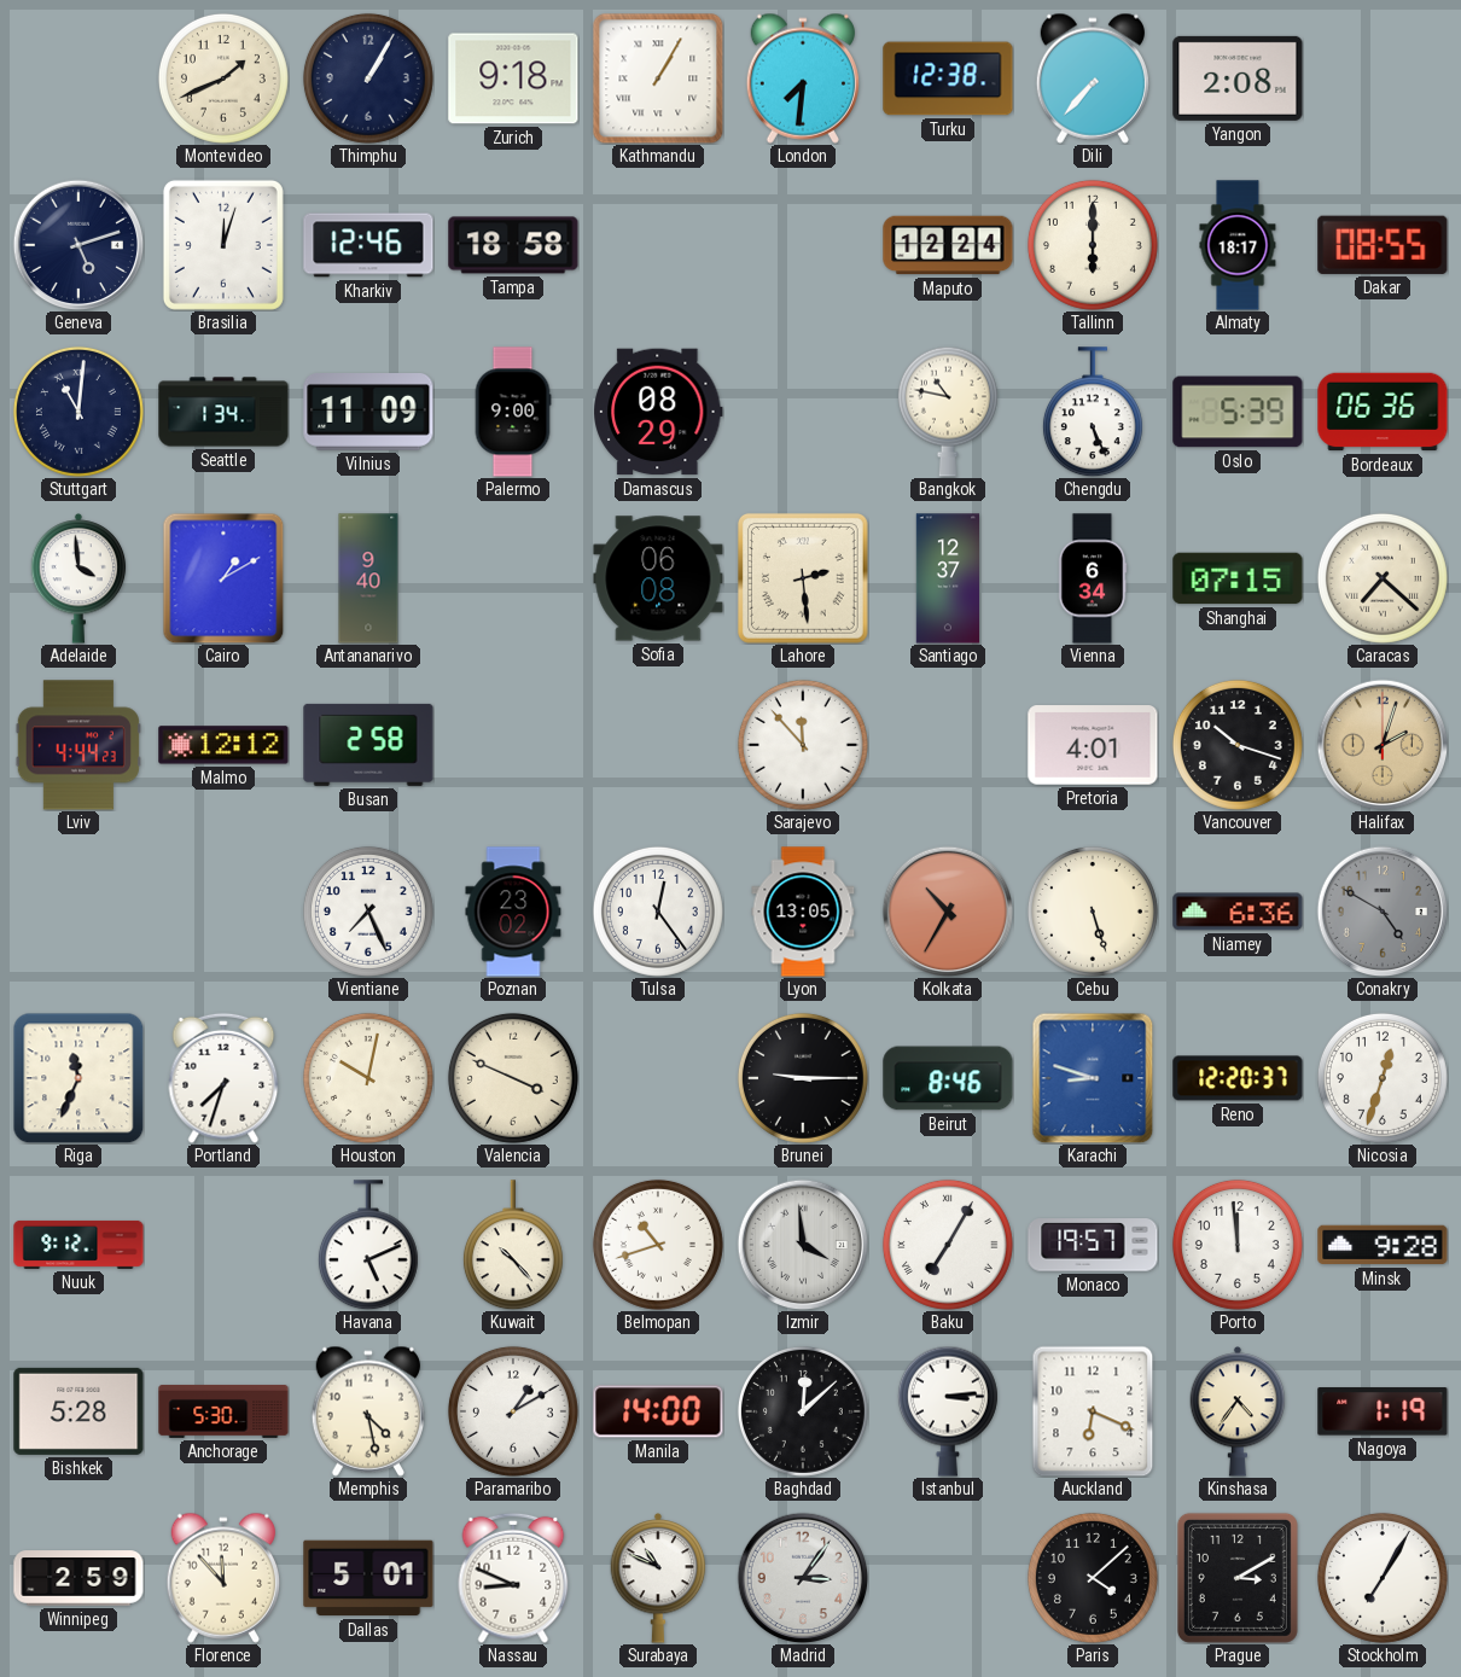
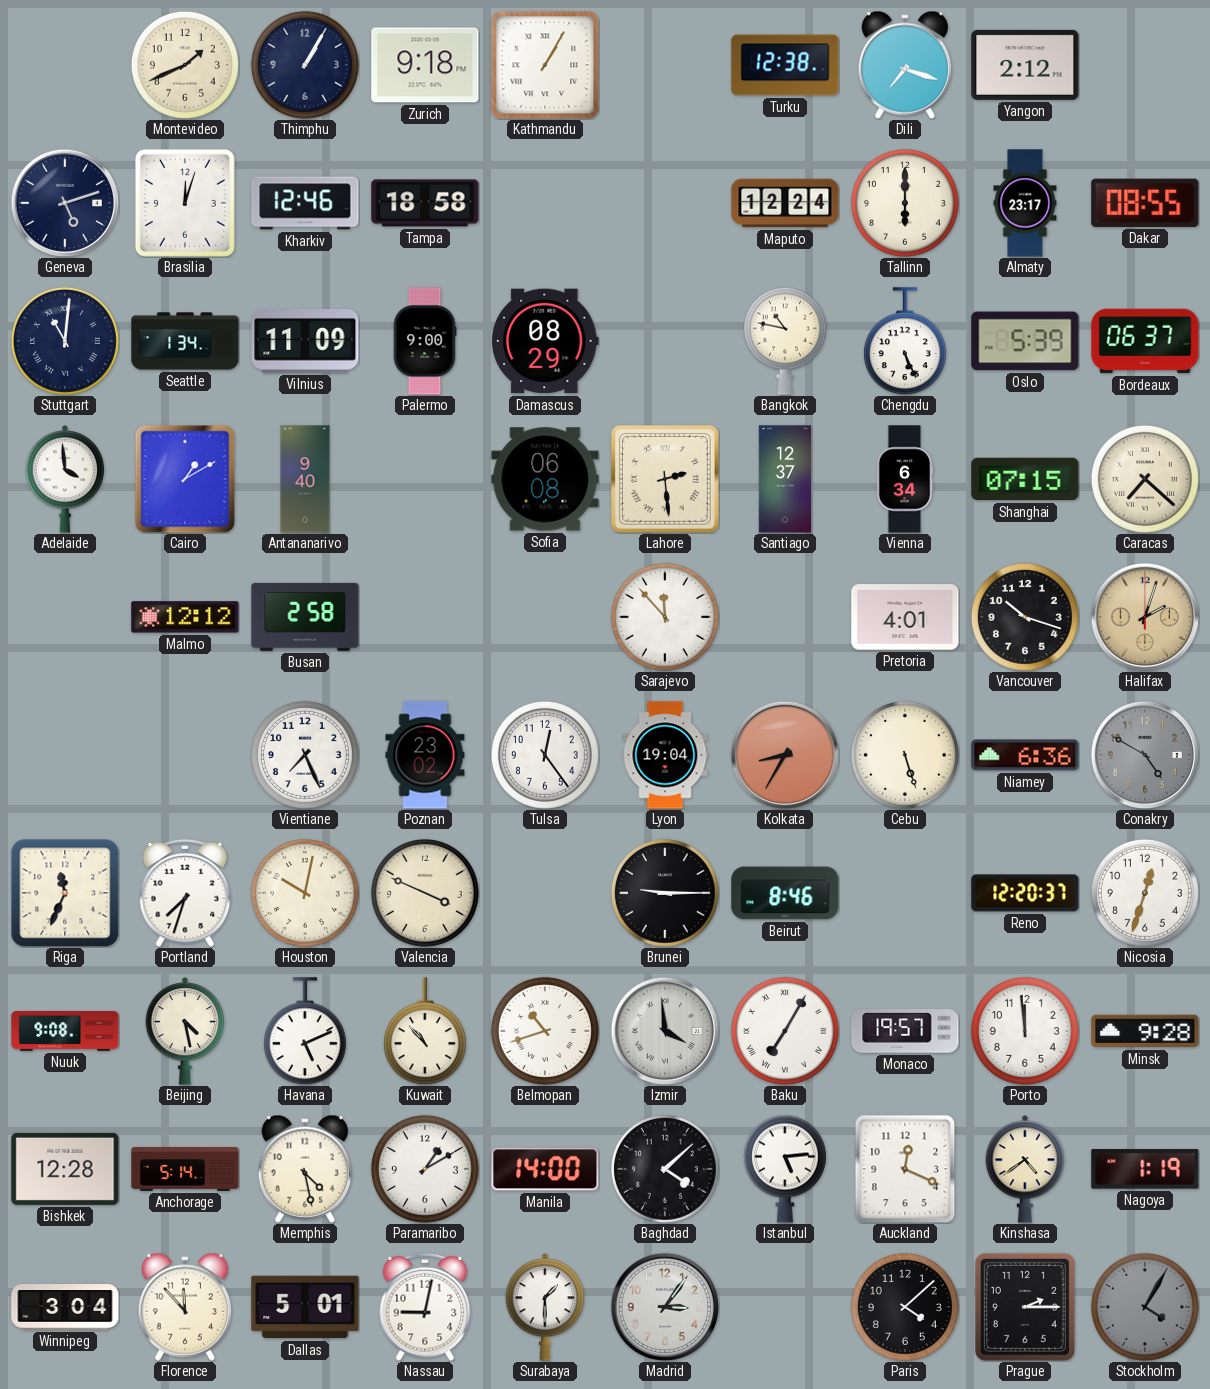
London: 7:31 -> none
Dili: 7:37 -> 7:18
Yangon: 2:08 -> 2:12
Almaty: 18:17 -> 23:17
Bordeaux: 06:36 -> 06:37
Lviv: 4:44 -> none
Lyon: 13:05 -> 19:04
Kolkata: 10:35 -> 8:35
Karachi: 8:48 -> none
Nuuk: 9:12 -> 9:08
Beijing: none -> 4:28
Kuwait: 10:23 -> 10:53
Bishkek: 5:28 -> 12:28
Anchorage: 5:30 -> 5:14
Baghdad: 12:08 -> 4:08
Istanbul: 3:14 -> 5:14
Auckland: 6:19 -> 12:19
Kinshasa: 4:36 -> 4:39
Winnipeg: 2:59 -> 3:04
Nassau: 8:49 -> 9:02
Surabaya: 10:49 -> 1:30
Prague: 3:10 -> 2:15
Stockholm: 7:05 -> 4:05
Stockholm dial: white -> grey
